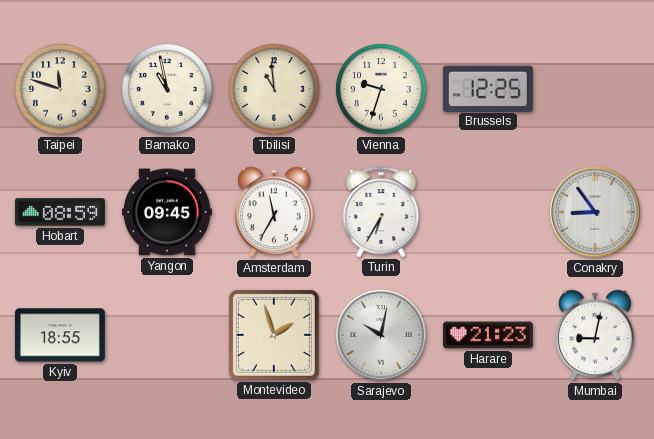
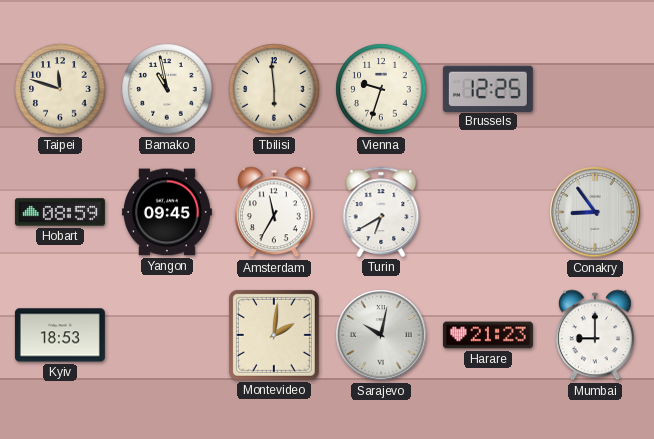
Tbilisi: 10:59 -> 5:59
Turin: 6:35 -> 6:40
Kyiv: 18:55 -> 18:53
Montevideo: 1:57 -> 2:01
Mumbai: 9:02 -> 9:00
